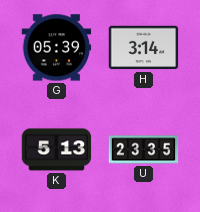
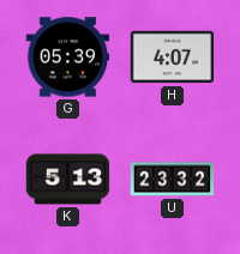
H: 3:14 -> 4:07
U: 23:35 -> 23:32
